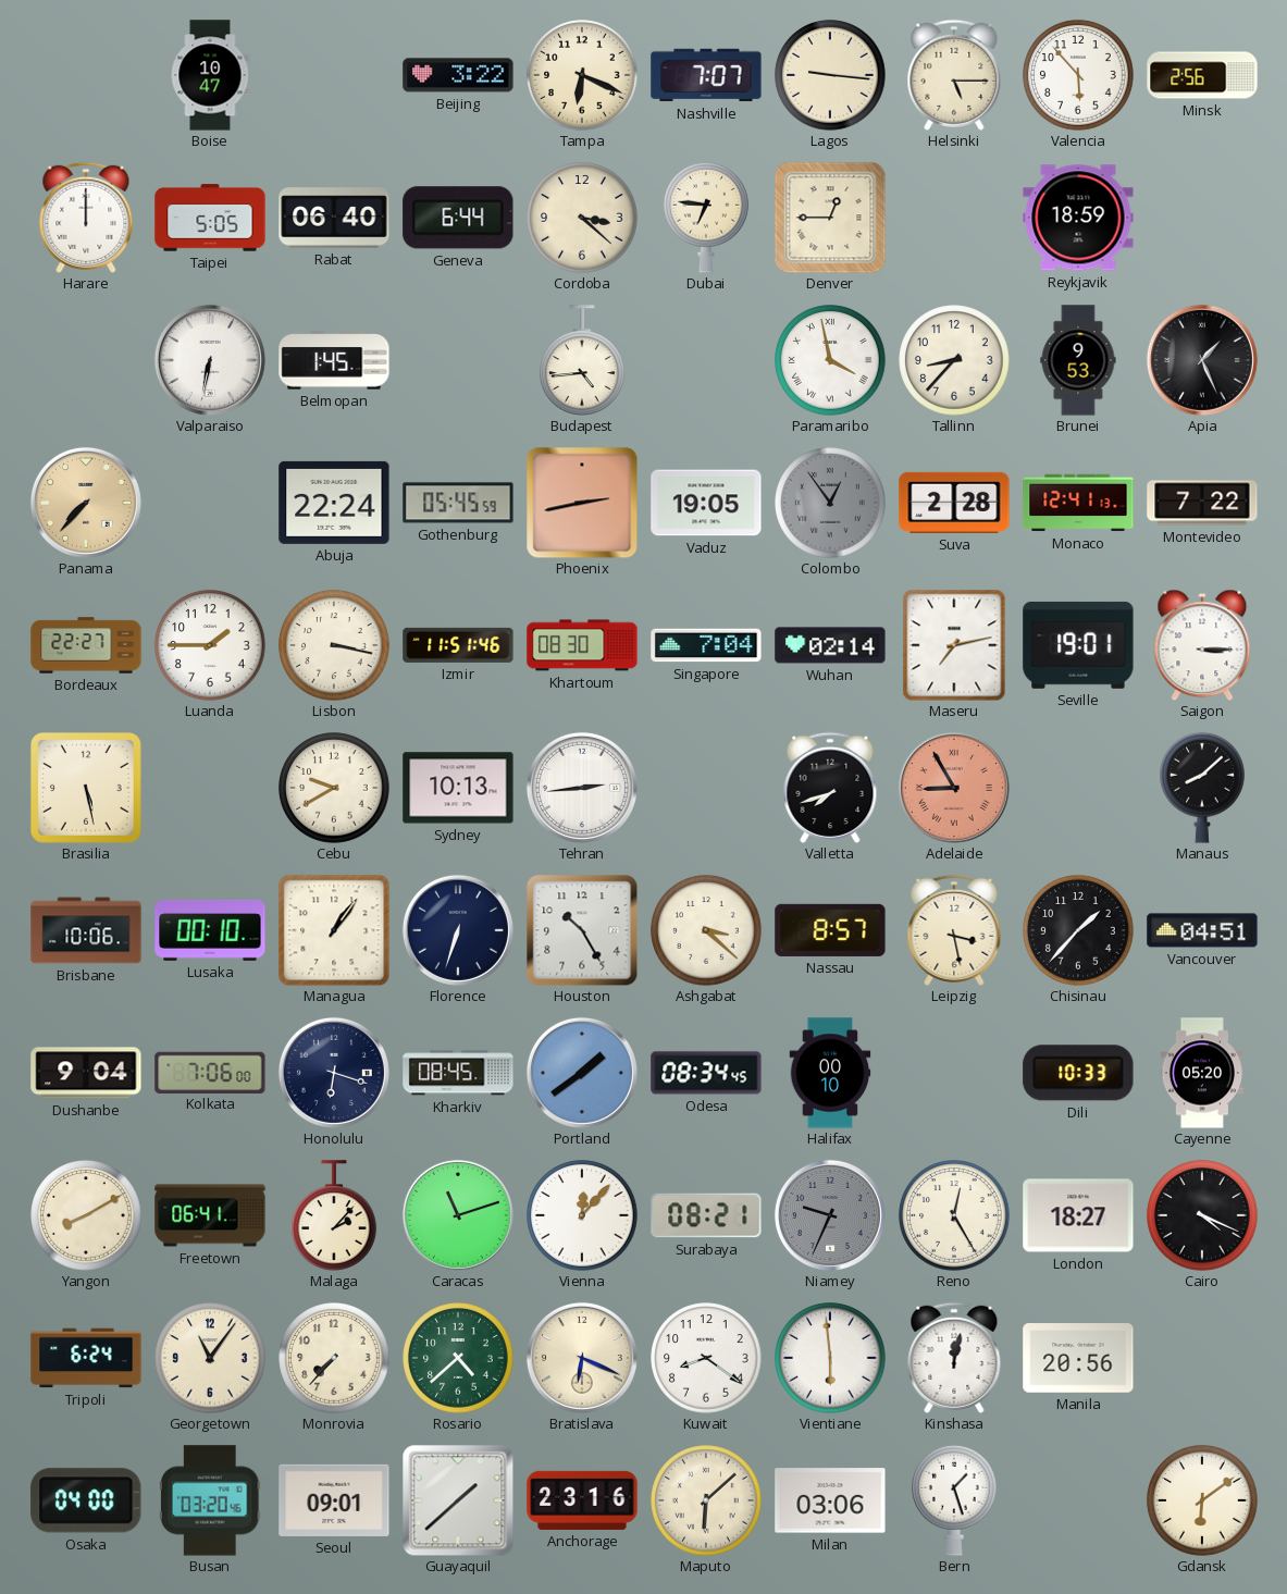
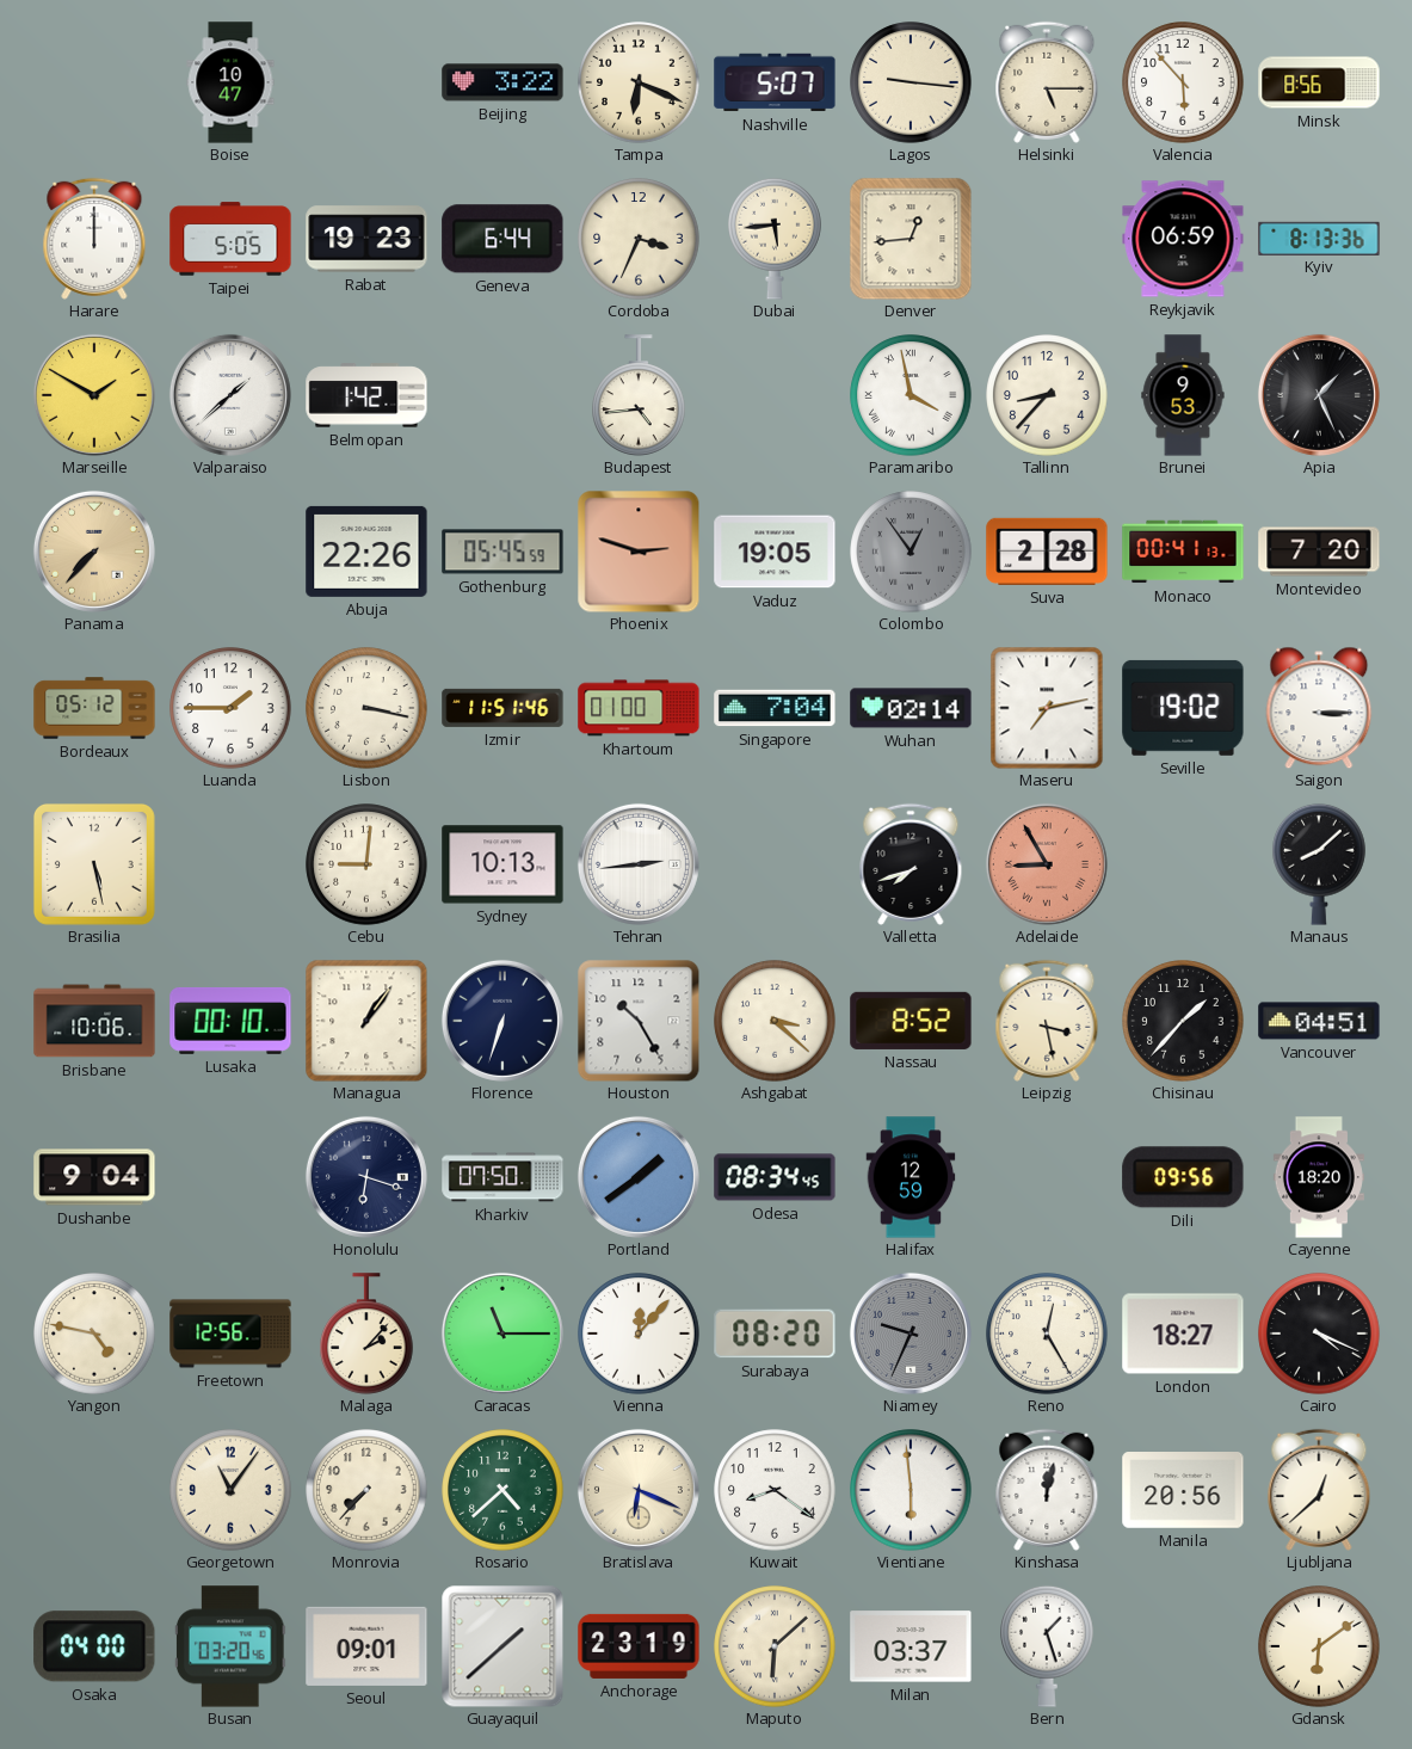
Nashville: 7:07 -> 5:07
Minsk: 2:56 -> 8:56
Rabat: 06:40 -> 19:23
Cordoba: 3:22 -> 3:34
Dubai: 6:46 -> 5:44
Denver: 12:45 -> 12:44
Reykjavik: 18:59 -> 06:59
Kyiv: none -> 8:13
Marseille: none -> 1:50
Valparaiso: 6:32 -> 1:38
Belmopan: 1:45 -> 1:42
Abuja: 22:24 -> 22:26
Phoenix: 2:43 -> 2:48
Monaco: 12:41 -> 00:41
Montevideo: 7:22 -> 7:20
Bordeaux: 22:27 -> 05:12
Khartoum: 08:30 -> 01:00
Seville: 19:01 -> 19:02
Cebu: 9:40 -> 9:01
Nassau: 8:57 -> 8:52
Kolkata: 7:06 -> none
Kharkiv: 08:45 -> 07:50
Halifax: 00:10 -> 12:59
Dili: 10:33 -> 09:56
Cayenne: 05:20 -> 18:20
Yangon: 8:10 -> 4:47
Freetown: 06:41 -> 12:56
Caracas: 11:12 -> 11:15
Surabaya: 08:21 -> 08:20
Tripoli: 6:24 -> none
Ljubljana: none -> 12:38
Anchorage: 23:16 -> 23:19
Milan: 03:06 -> 03:37
